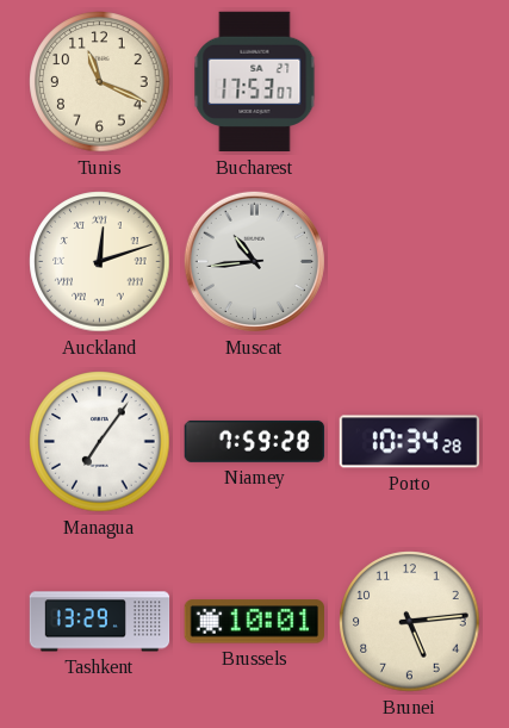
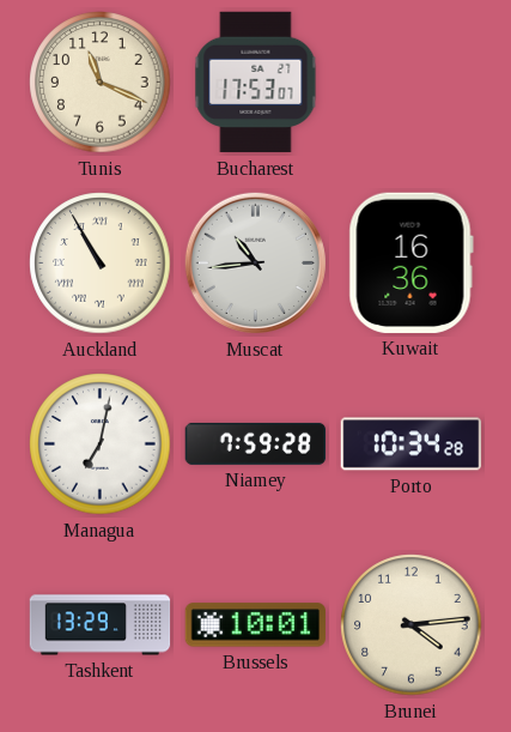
Auckland: 12:12 -> 10:55
Kuwait: none -> 16:36
Managua: 7:06 -> 7:02
Brunei: 5:14 -> 4:14
